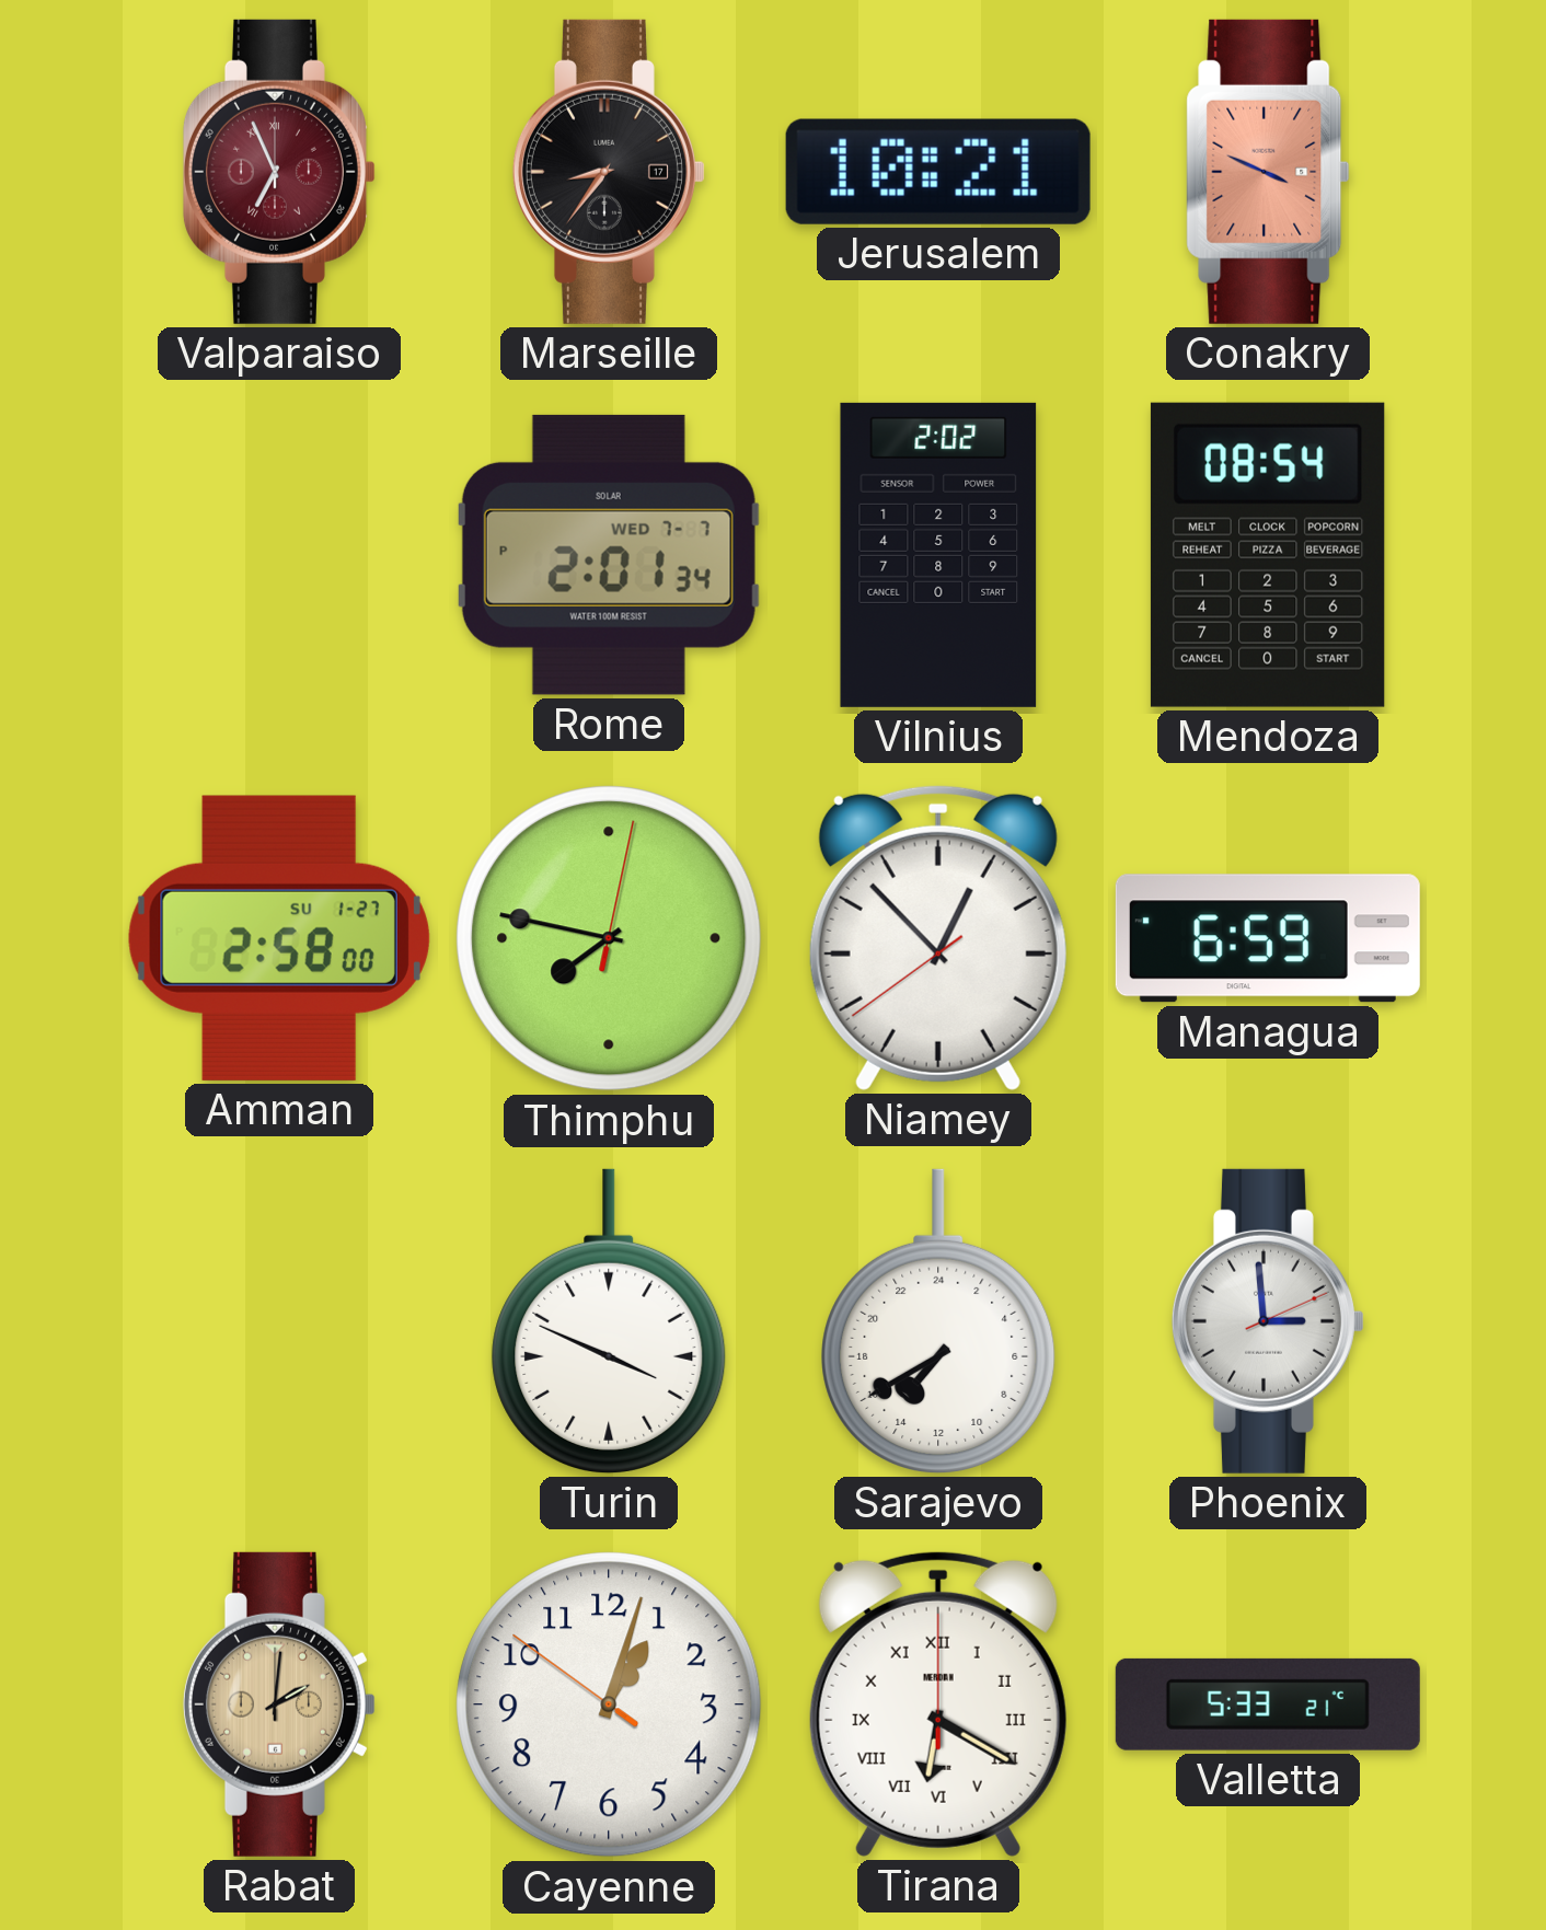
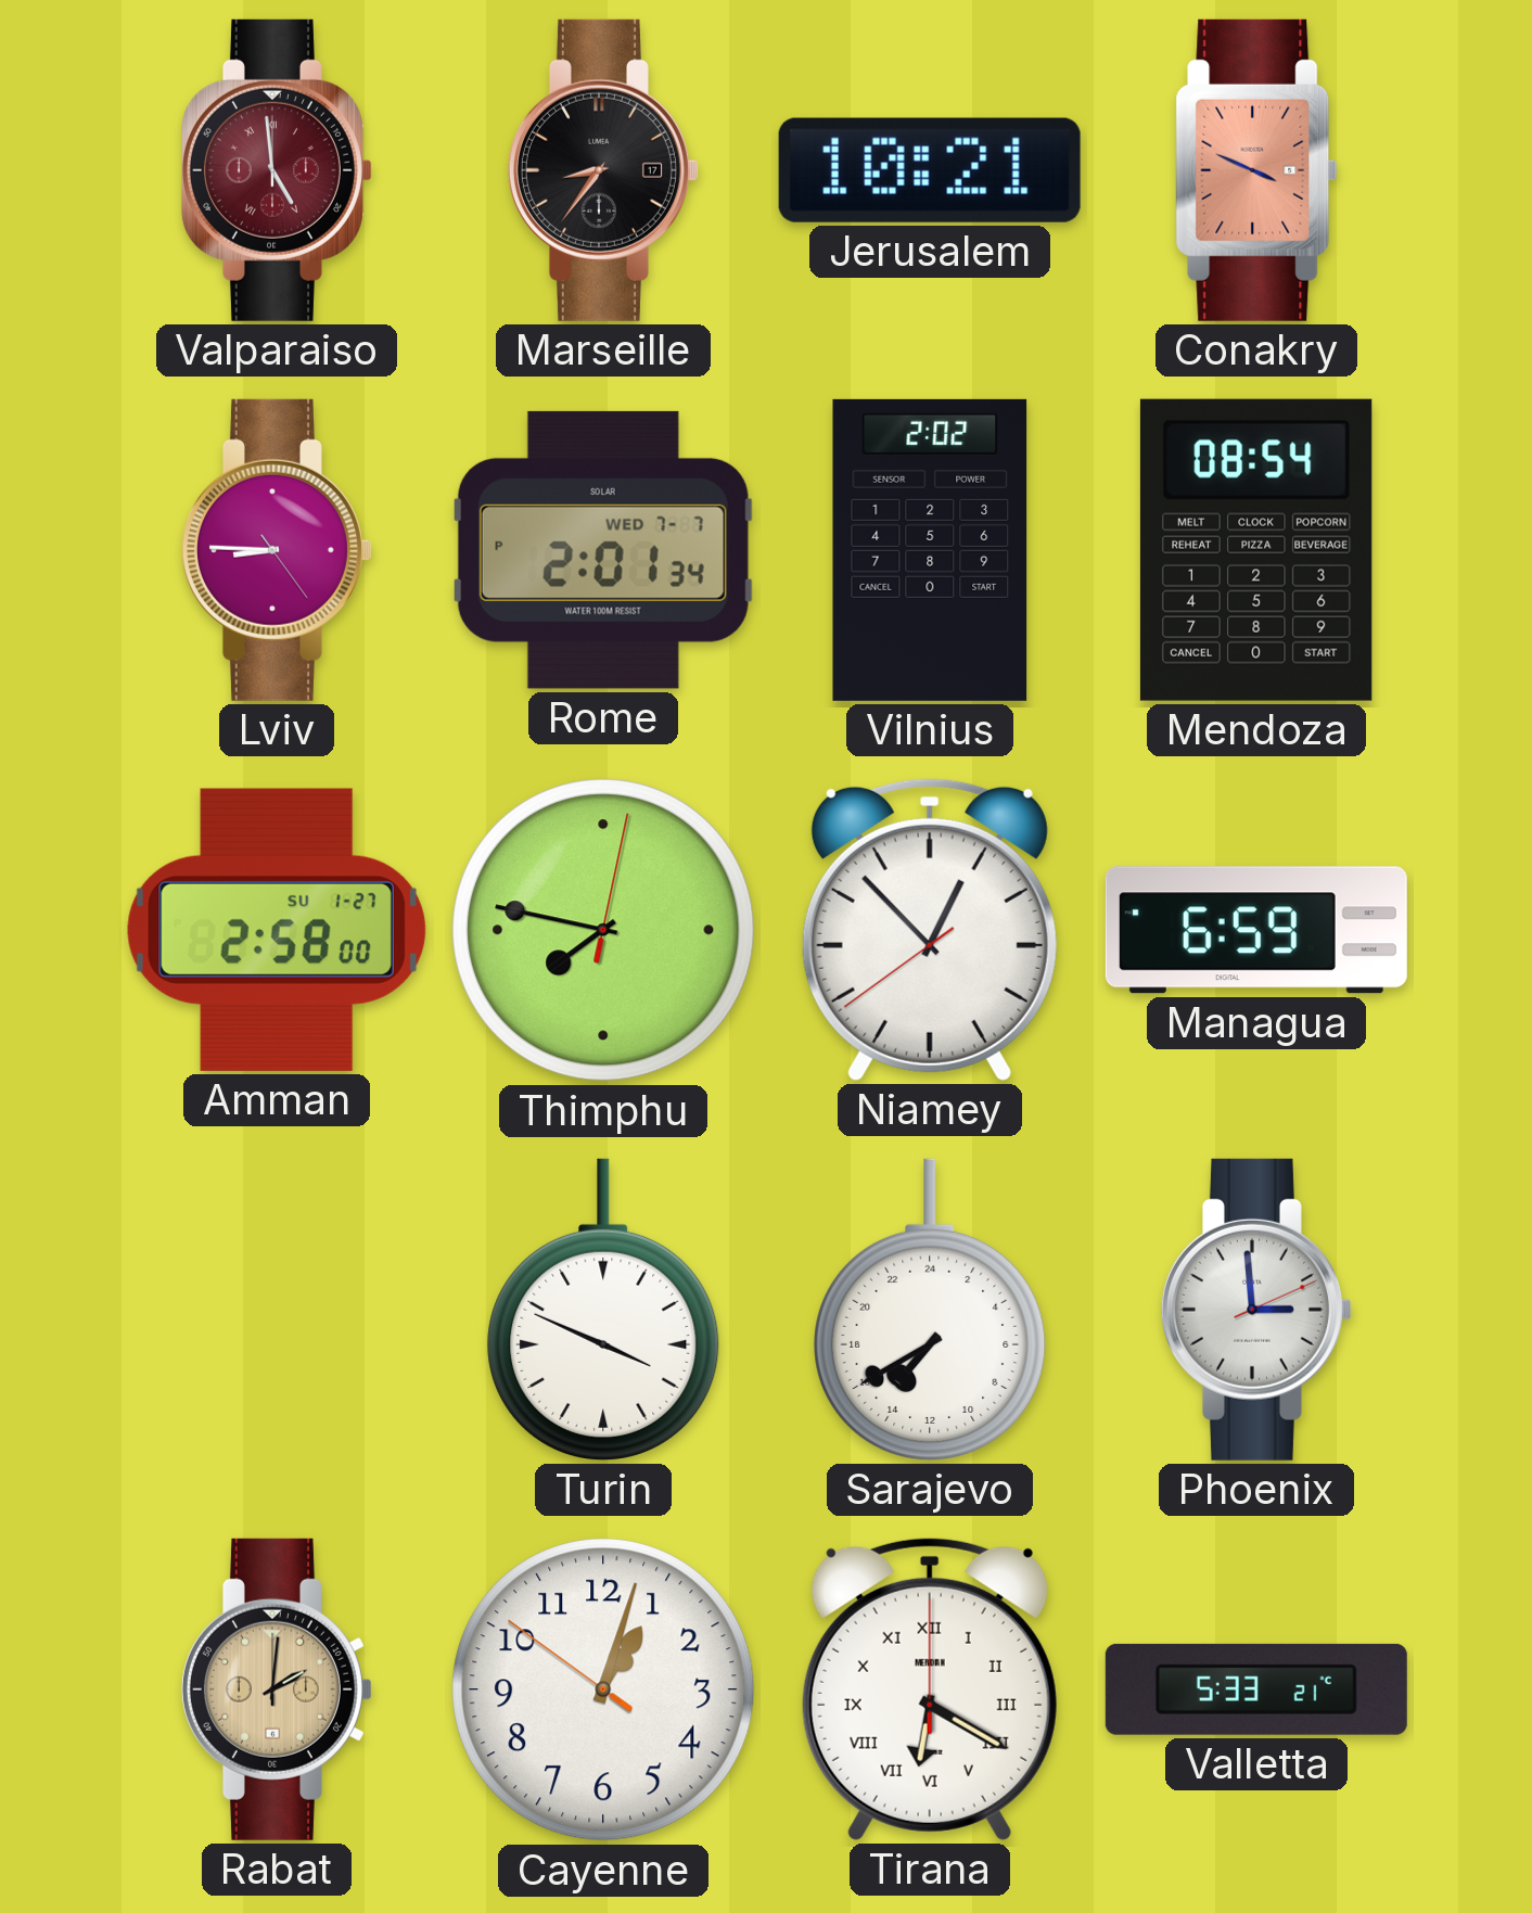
Valparaiso: 6:56 -> 4:59
Lviv: none -> 8:45
